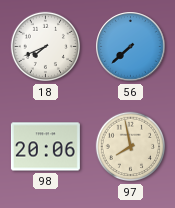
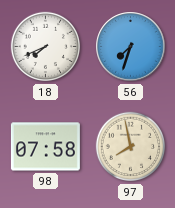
56: 7:38 -> 7:33
98: 20:06 -> 07:58
